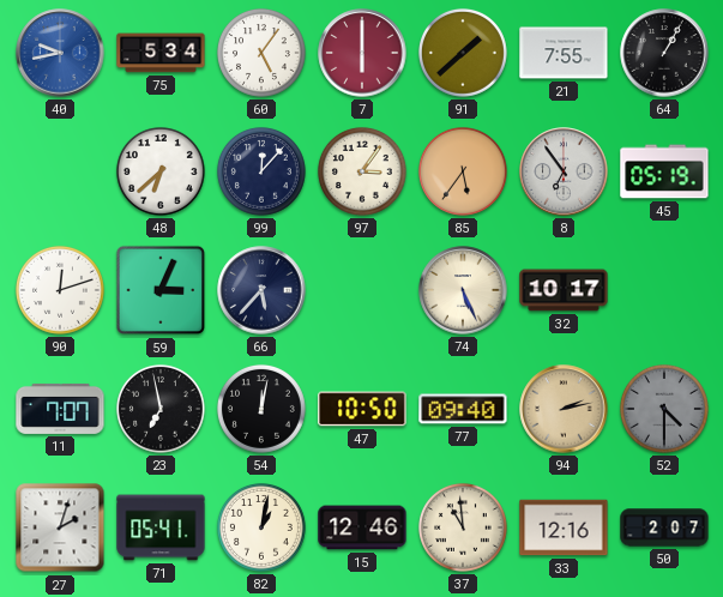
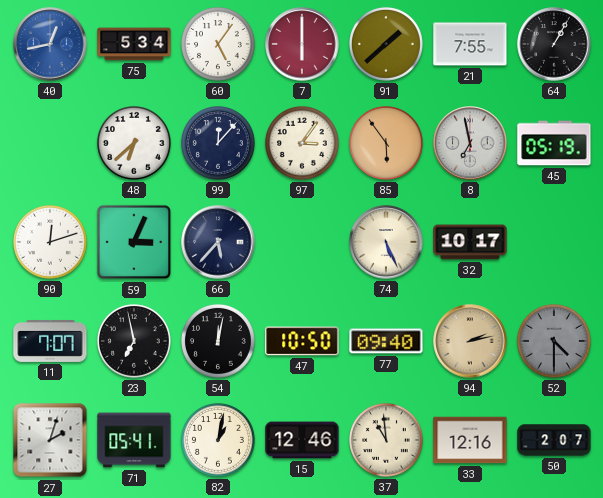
40: 9:43 -> 12:43
85: 5:36 -> 5:54
8: 6:54 -> 6:58
